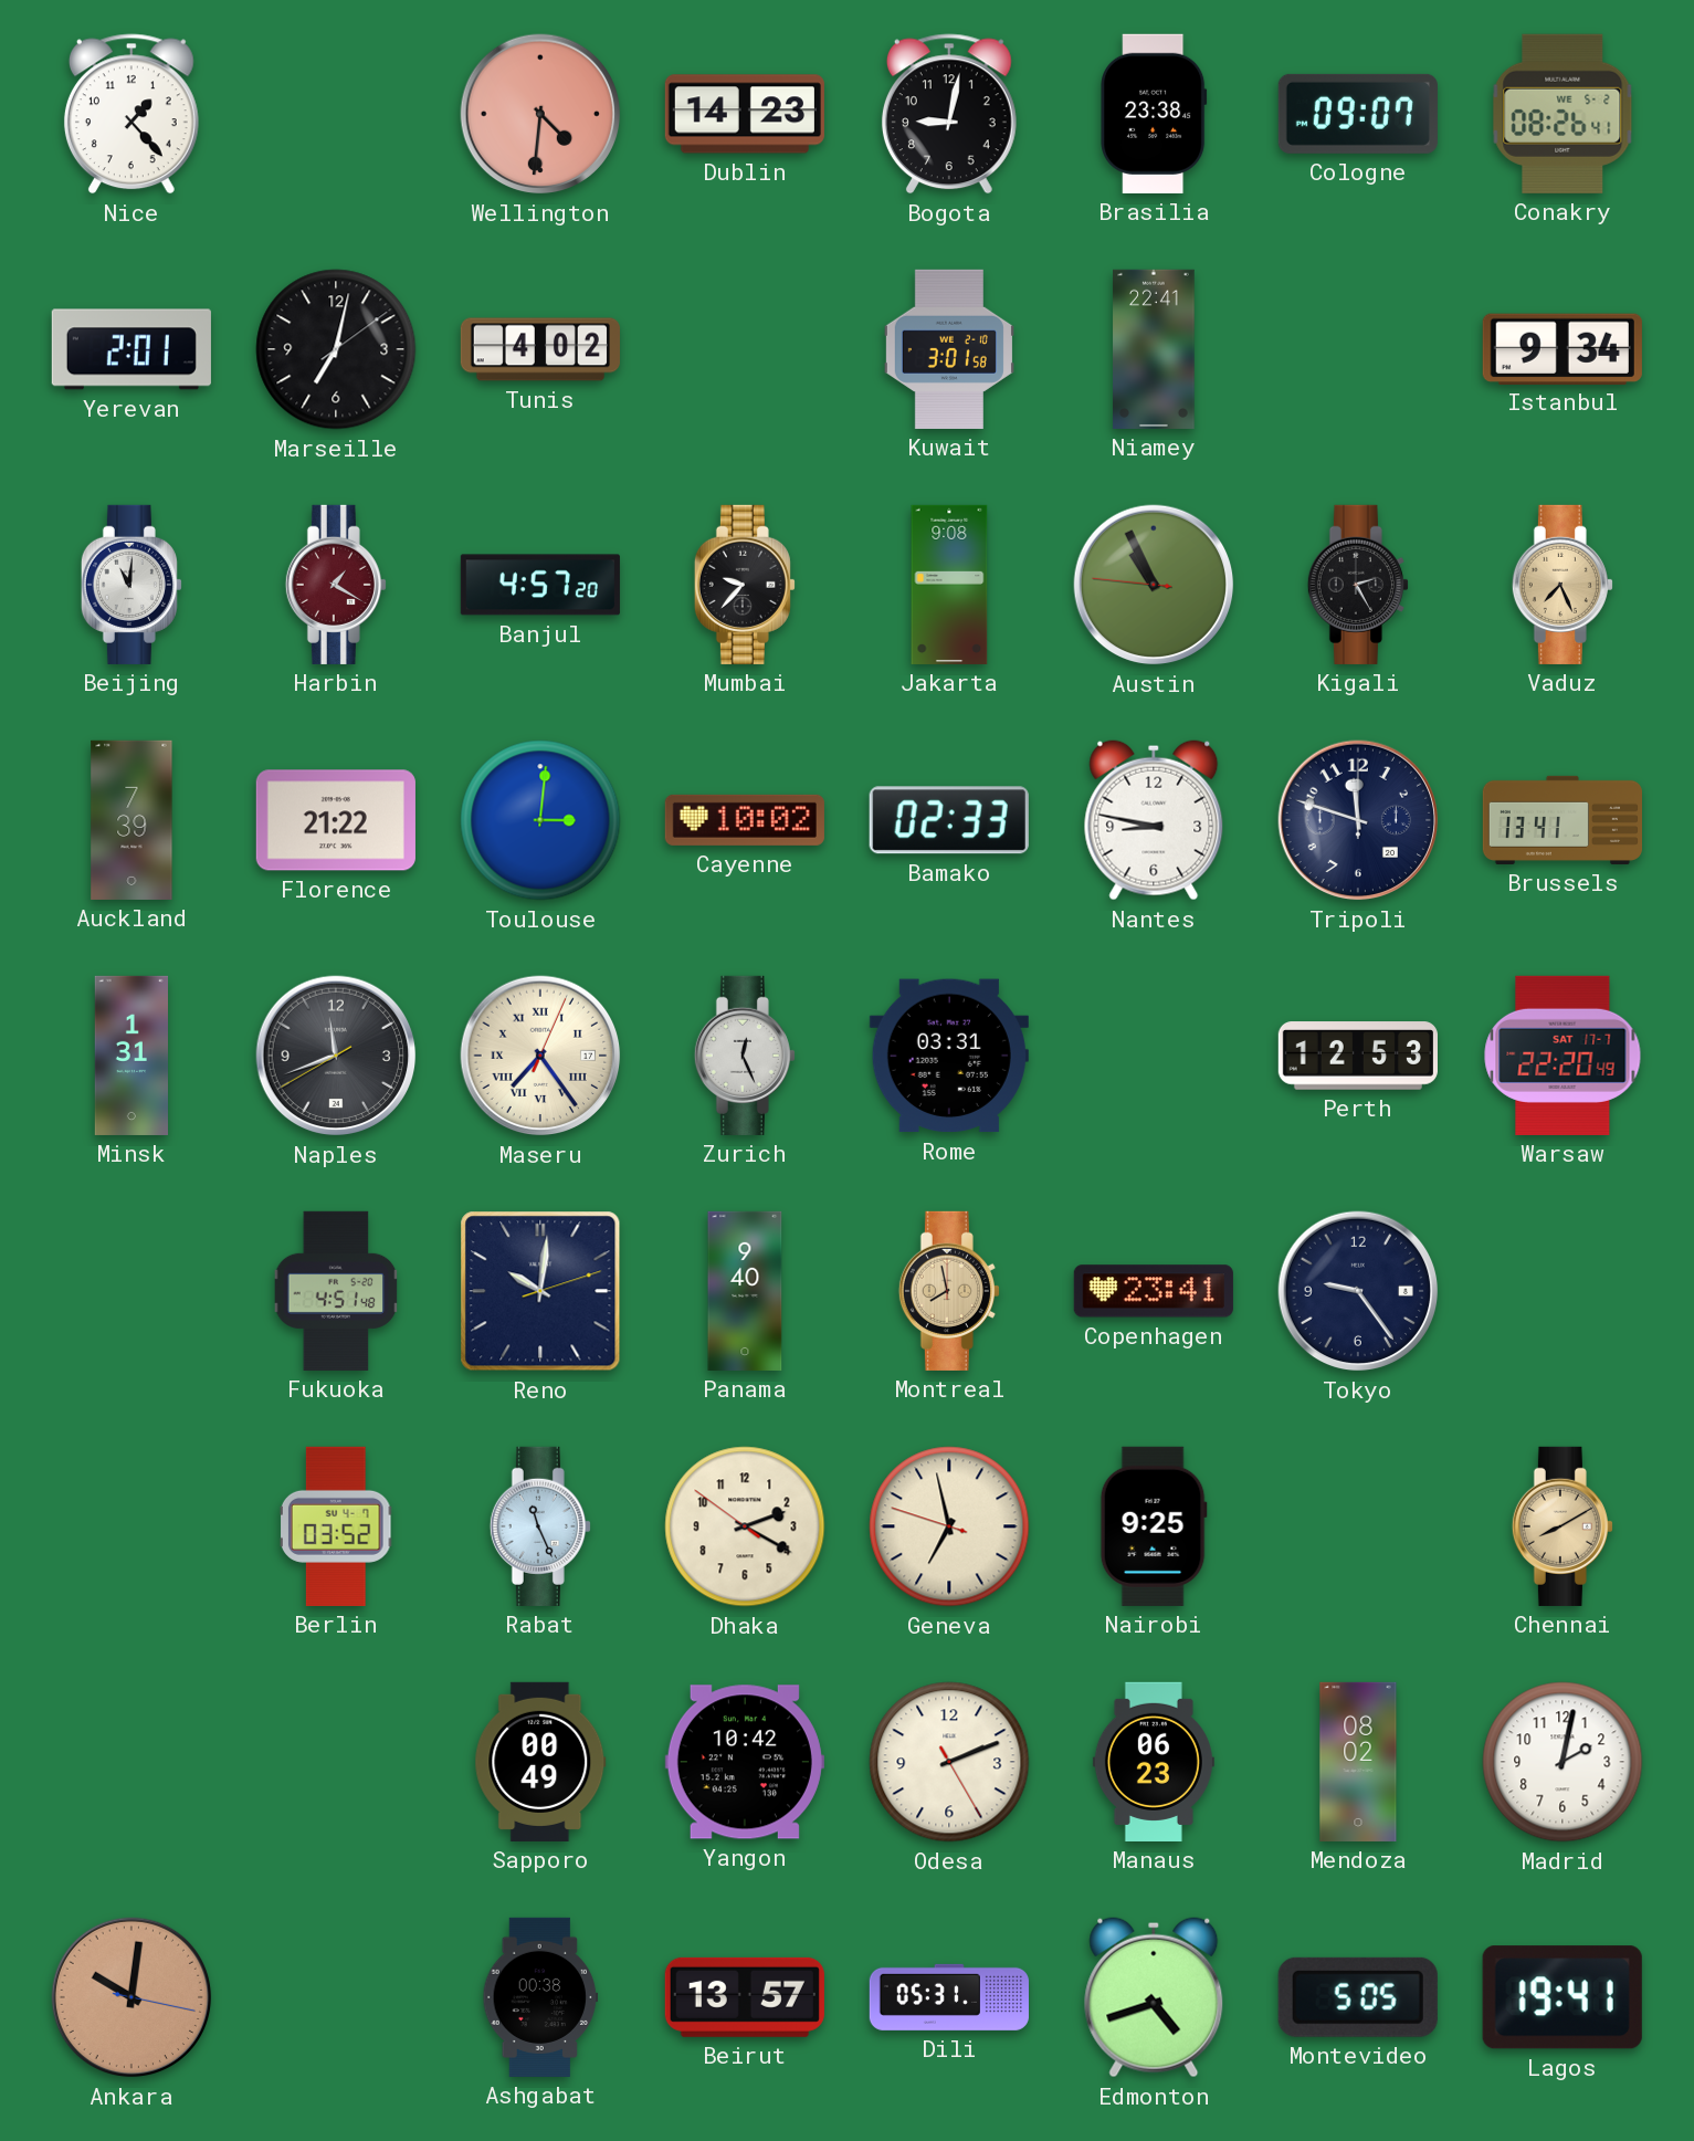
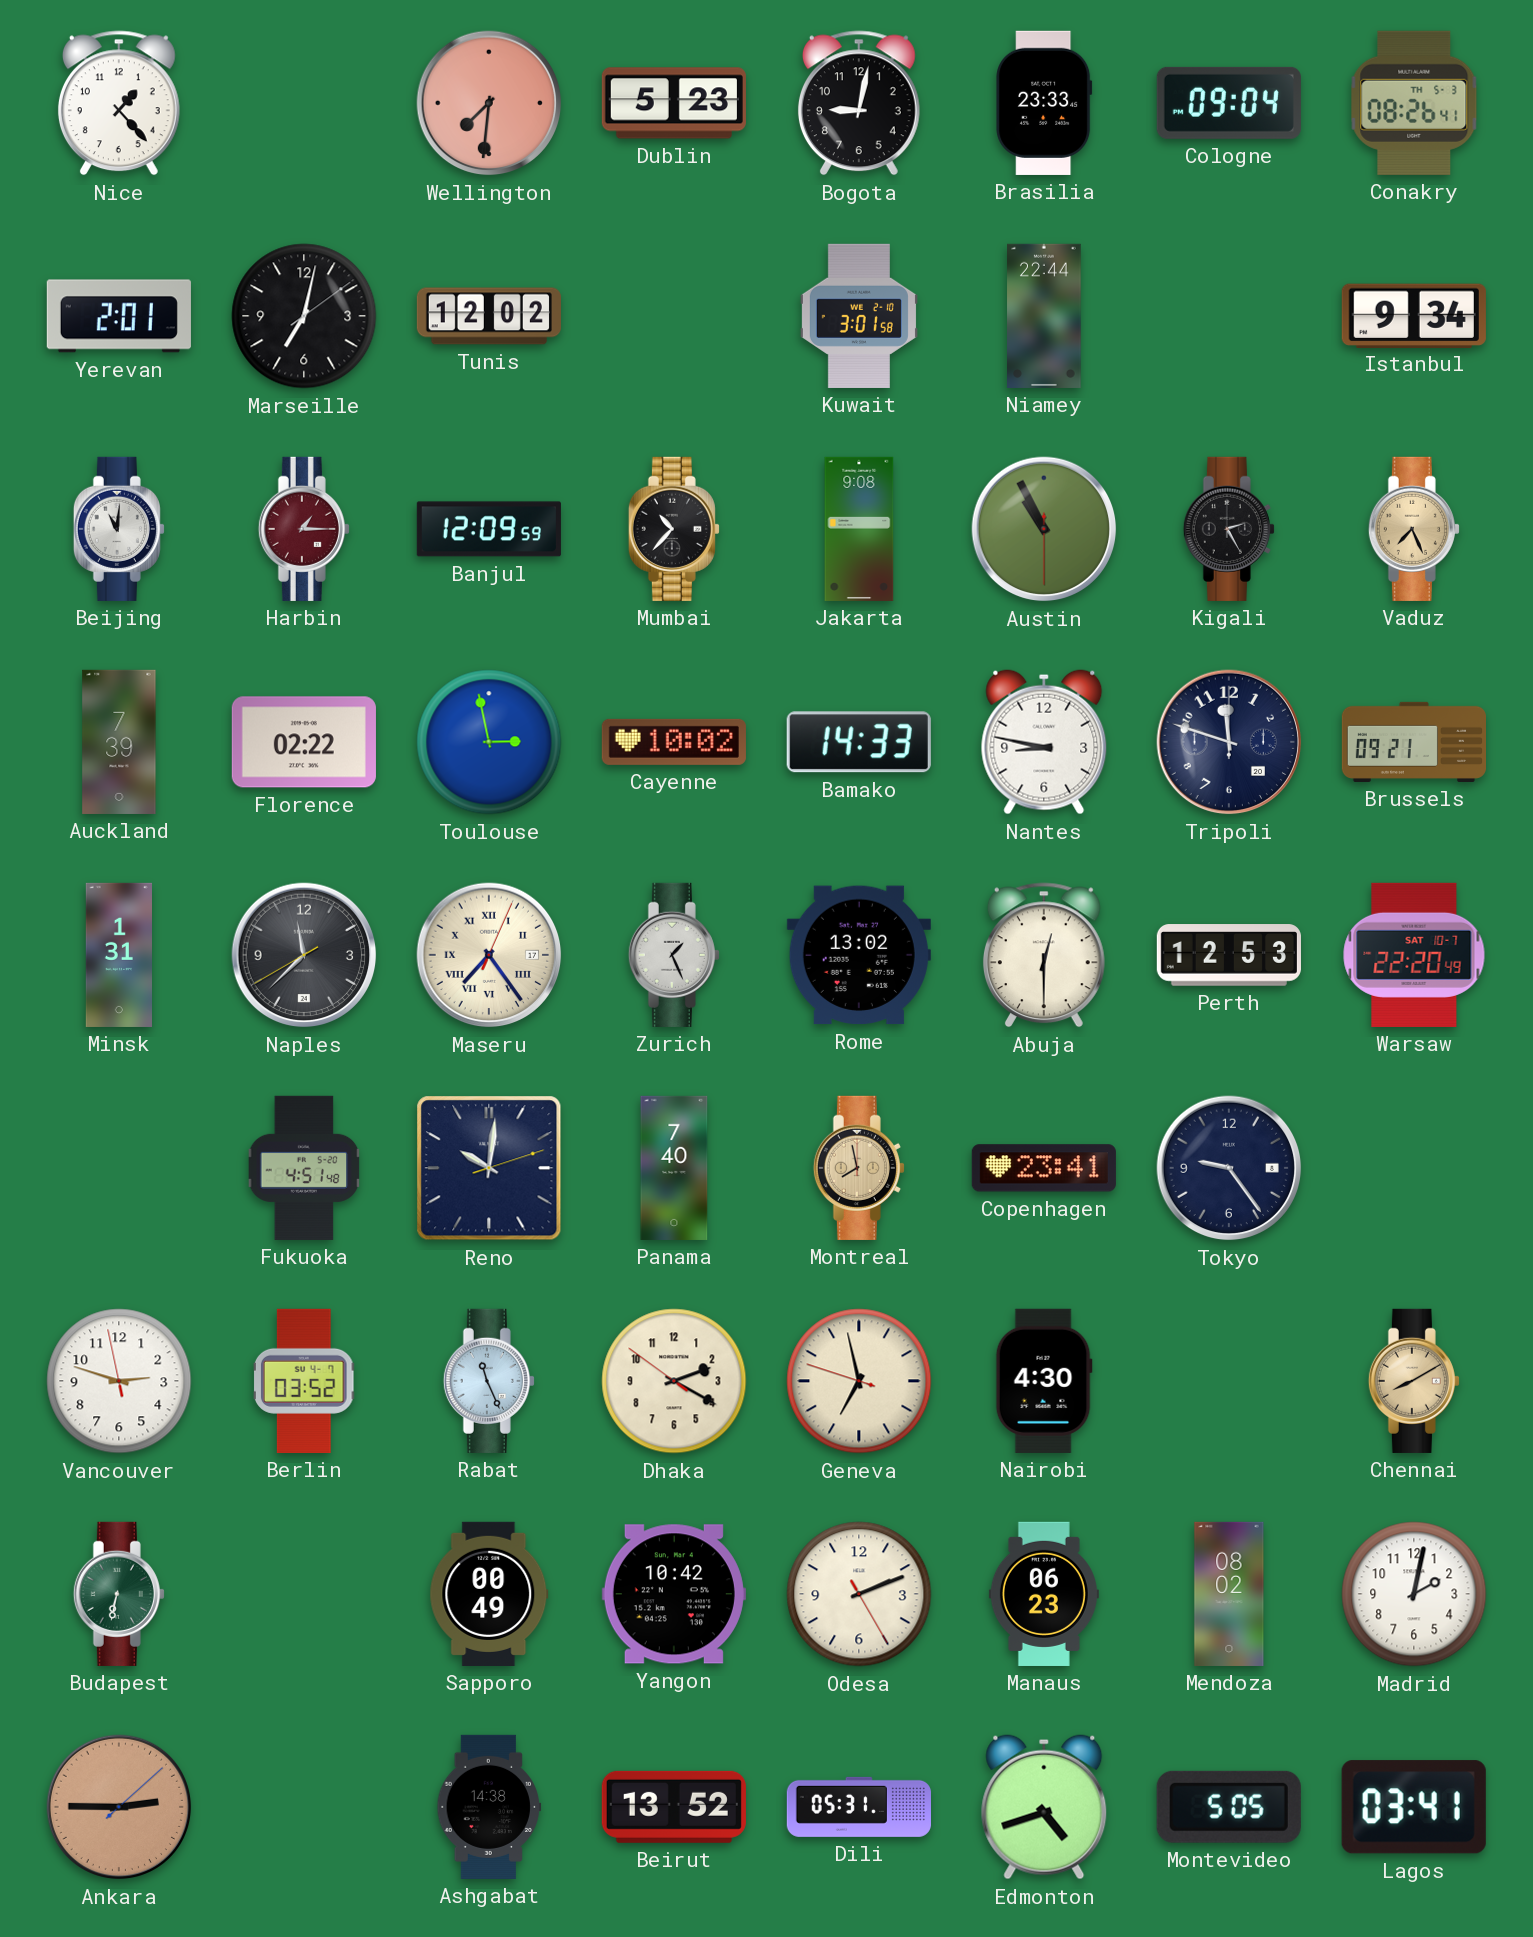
Wellington: 4:31 -> 7:31
Dublin: 14:23 -> 5:23
Brasilia: 23:38 -> 23:33
Cologne: 09:07 -> 09:04
Conakry date: WE 5-2 -> TH 5-3
Tunis: 4:02 -> 12:02
Niamey: 22:41 -> 22:44
Harbin: 1:20 -> 1:15
Banjul: 4:57 -> 12:09
Mumbai: 9:37 -> 10:37
Austin: 10:55:46 -> 10:55:30
Florence: 21:22 -> 02:22
Toulouse: 3:01 -> 2:58
Bamako: 02:33 -> 14:33
Brussels: 13:41 -> 09:21
Naples: 11:41 -> 11:37
Zurich: 12:26 -> 1:26
Rome: 03:31 -> 13:02
Abuja: none -> 12:30
Warsaw date: SAT 17-7 -> SAT 10-7
Panama: 9:40 -> 7:40
Vancouver: none -> 2:47
Nairobi: 9:25 -> 4:30
Budapest: none -> 6:32
Ankara: 10:01 -> 2:45
Ashgabat: 00:38 -> 14:38
Beirut: 13:57 -> 13:52
Lagos: 19:41 -> 03:41
